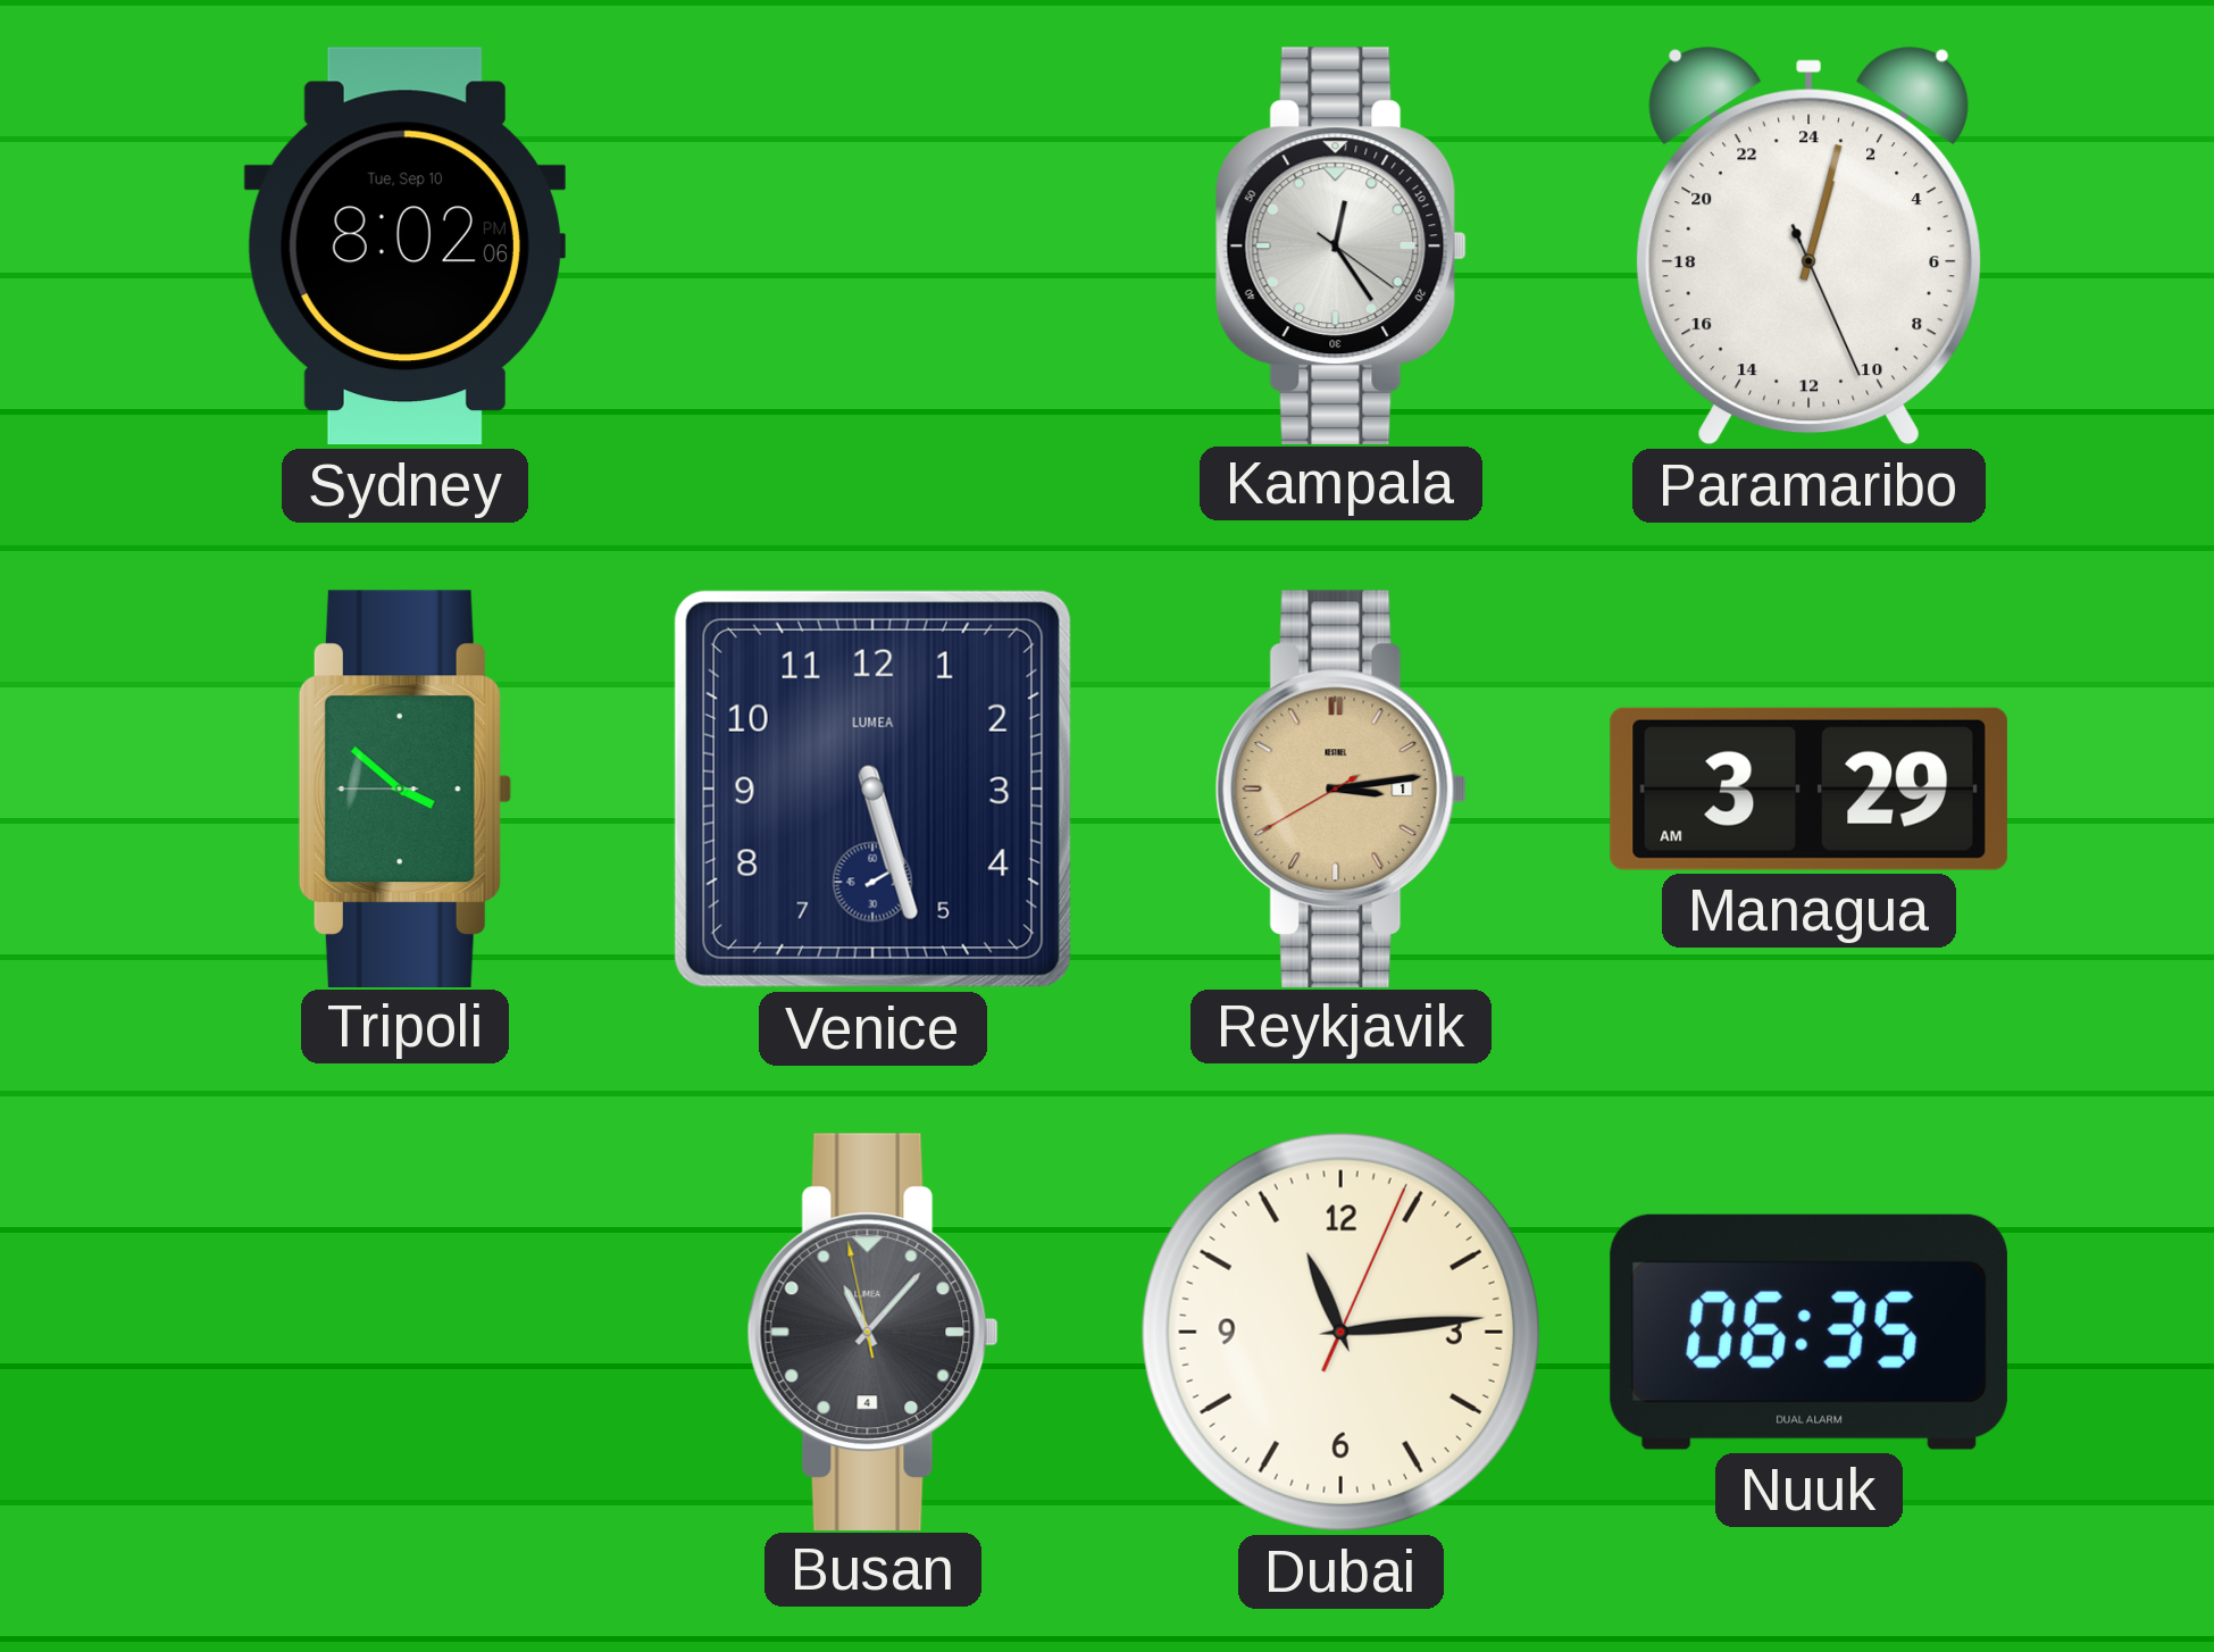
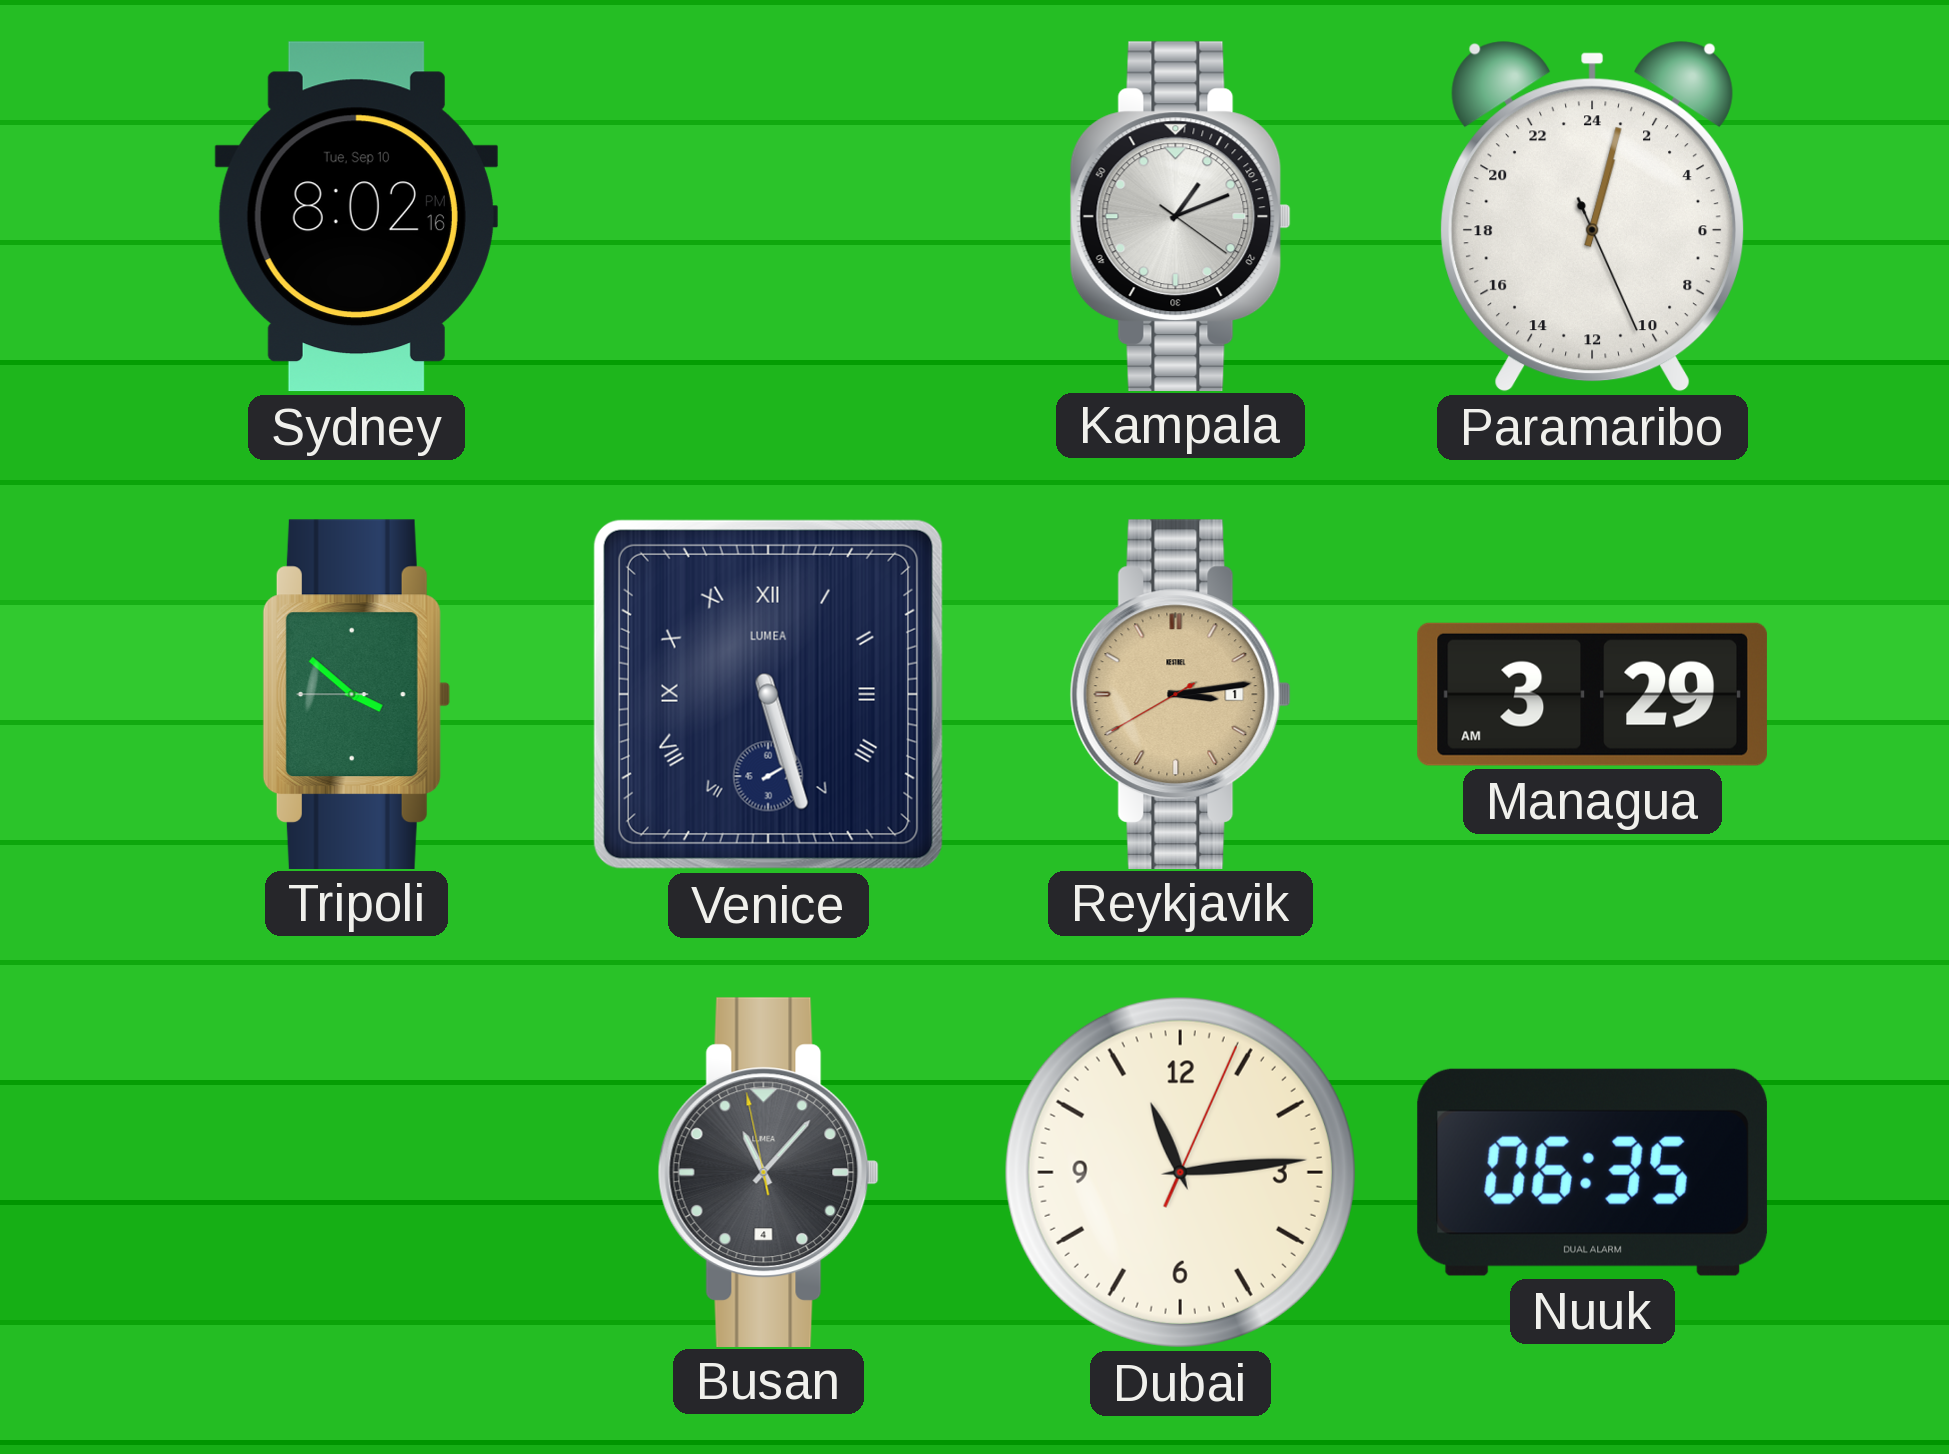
Sydney: 8:02:06 PM -> 8:02:16 PM
Kampala: 12:24 -> 1:11
Venice numerals: Arabic -> Roman
